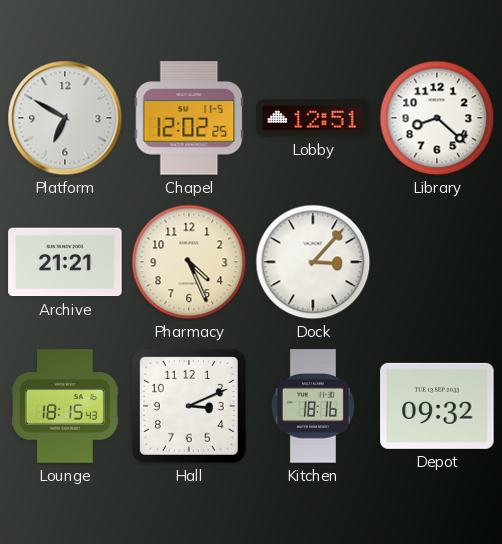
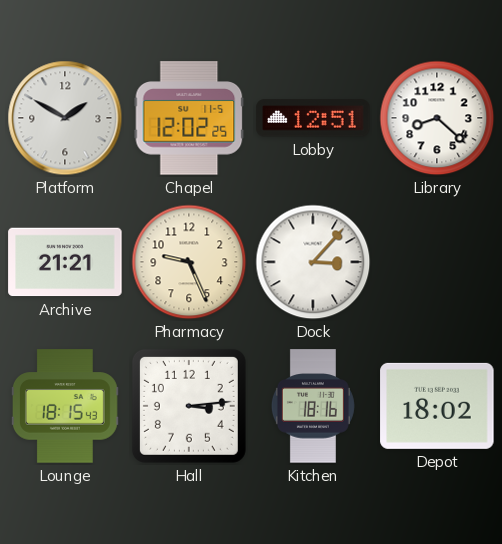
Platform: 6:50 -> 1:50
Pharmacy: 4:26 -> 9:26
Hall: 3:11 -> 3:14
Depot: 09:32 -> 18:02
